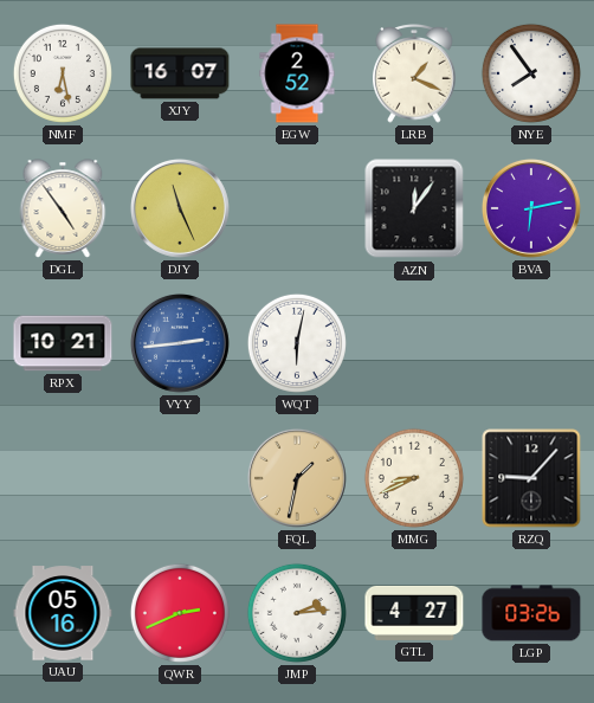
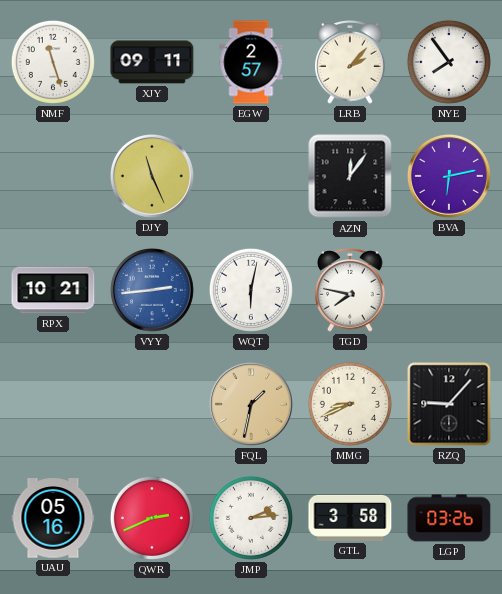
NMF: 6:28 -> 11:27
XJY: 16:07 -> 09:11
EGW: 2:52 -> 2:57
LRB: 1:19 -> 2:07
DGL: 4:54 -> none
TGD: none -> 7:47
GTL: 4:27 -> 3:58
